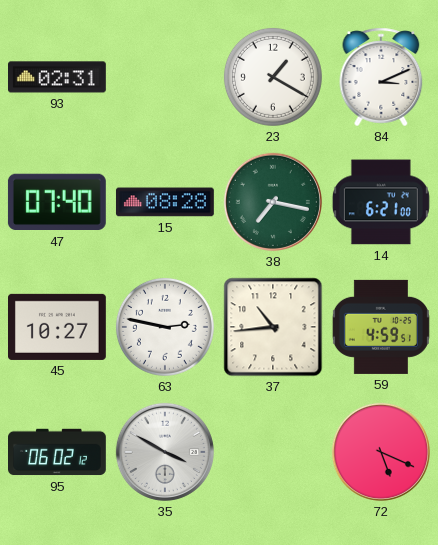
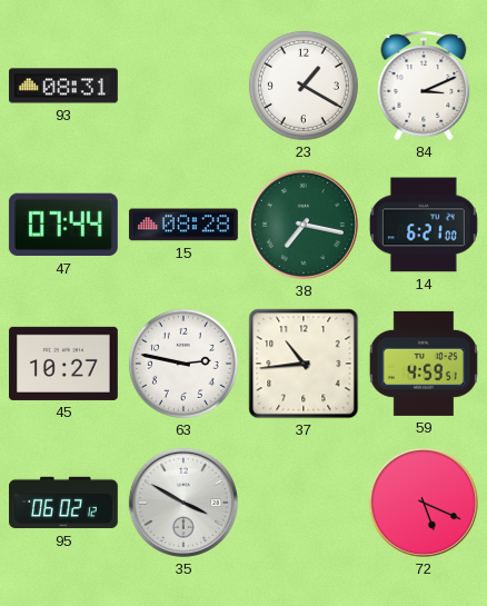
93: 02:31 -> 08:31
47: 07:40 -> 07:44
